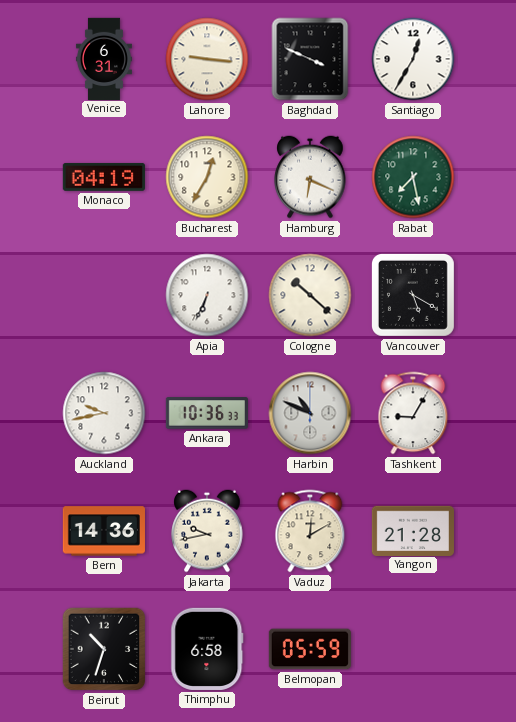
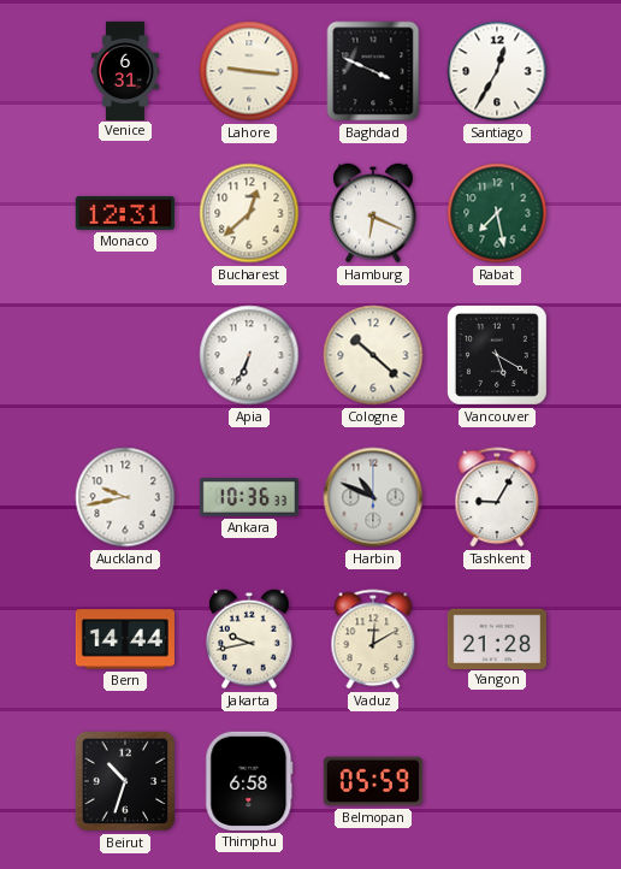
Monaco: 04:19 -> 12:31
Bucharest: 12:35 -> 12:38
Bern: 14:36 -> 14:44
